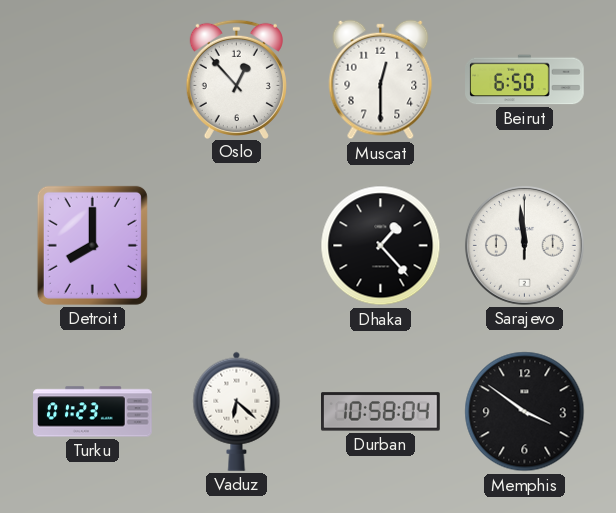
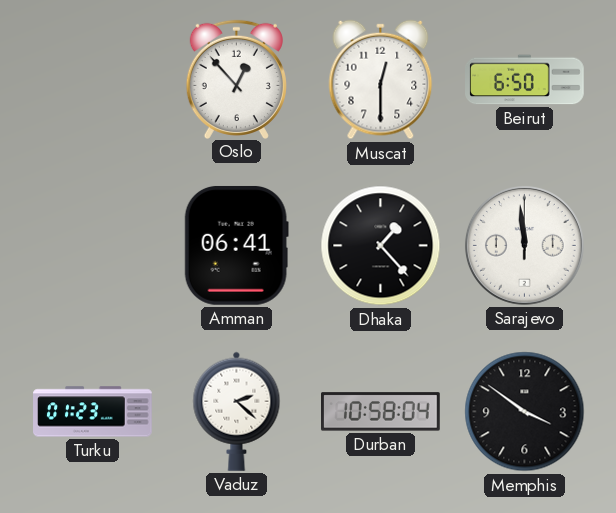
Detroit: 8:00 -> none
Amman: none -> 06:41
Vaduz: 6:22 -> 2:22
